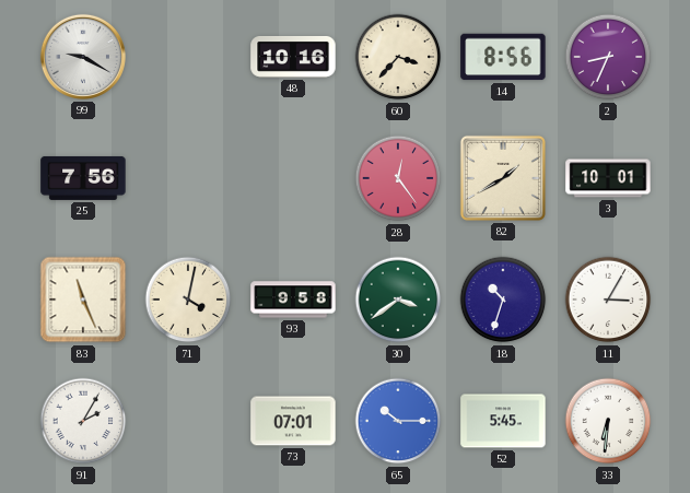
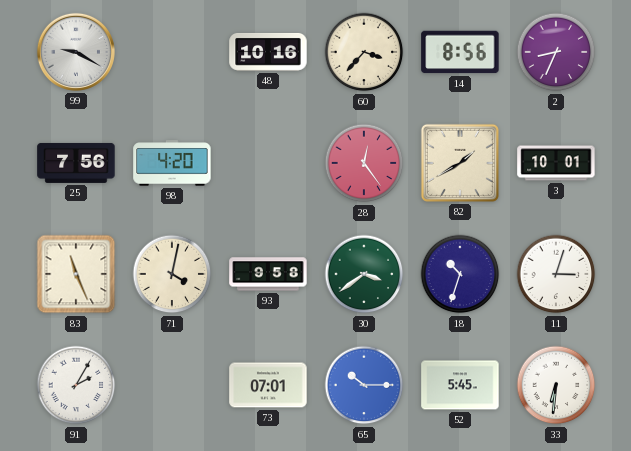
98: none -> 4:20
11: 3:05 -> 3:03
